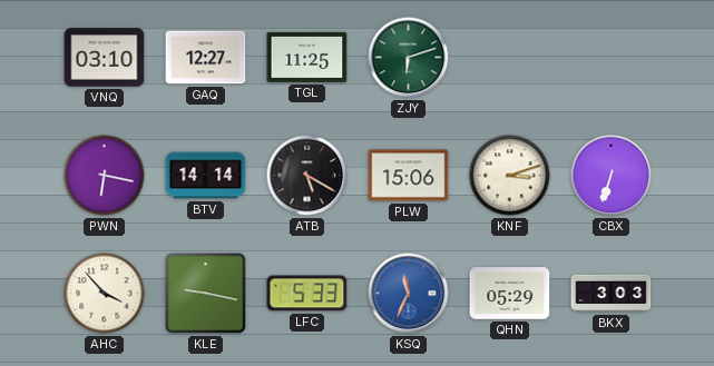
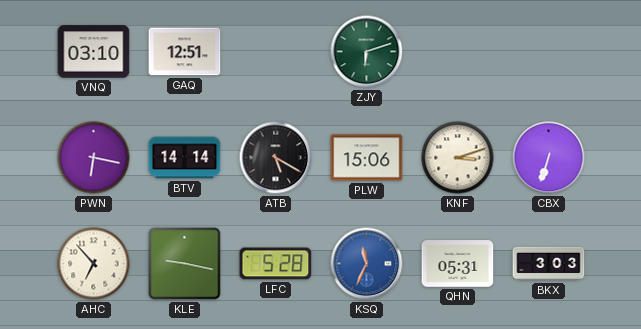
GAQ: 12:27 -> 12:51
TGL: 11:25 -> none
AHC: 3:53 -> 6:53
LFC: 5:33 -> 5:28
QHN: 05:29 -> 05:31
